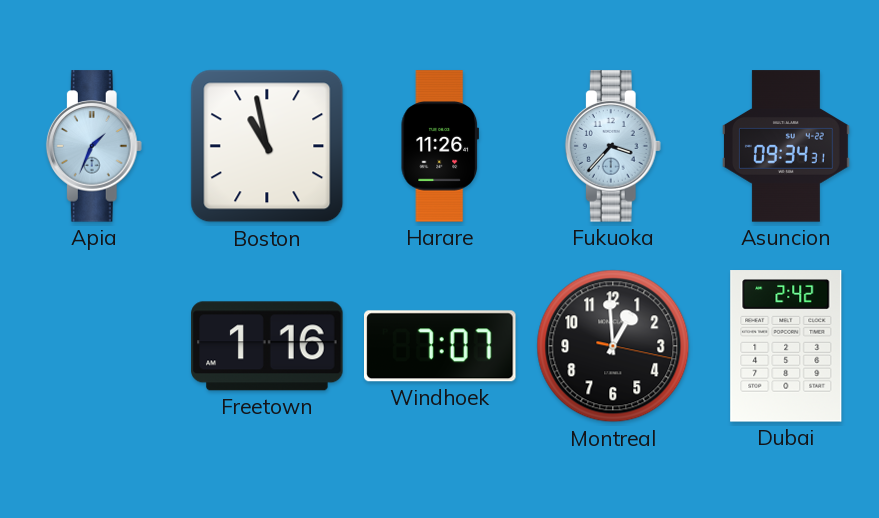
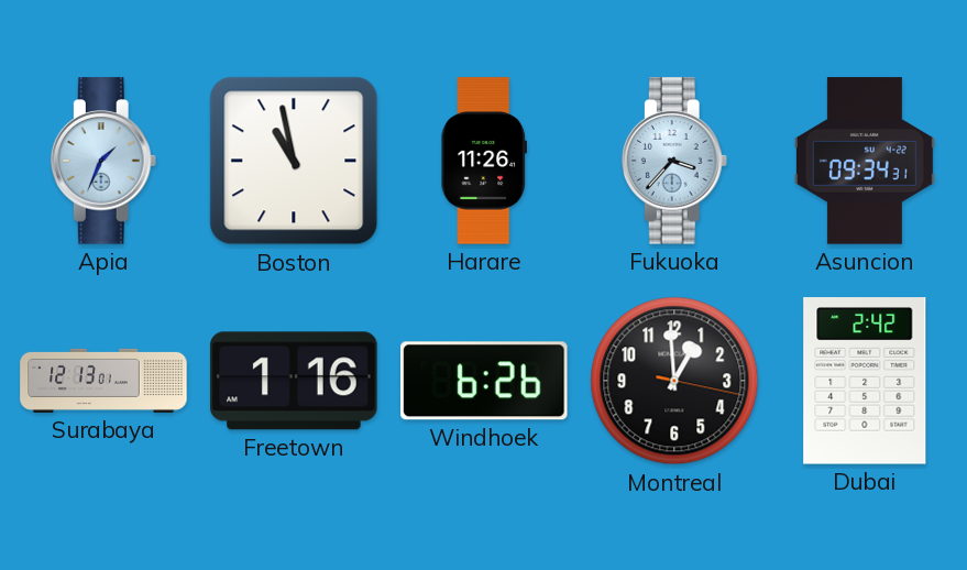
Surabaya: none -> 12:13
Windhoek: 7:07 -> 6:26
